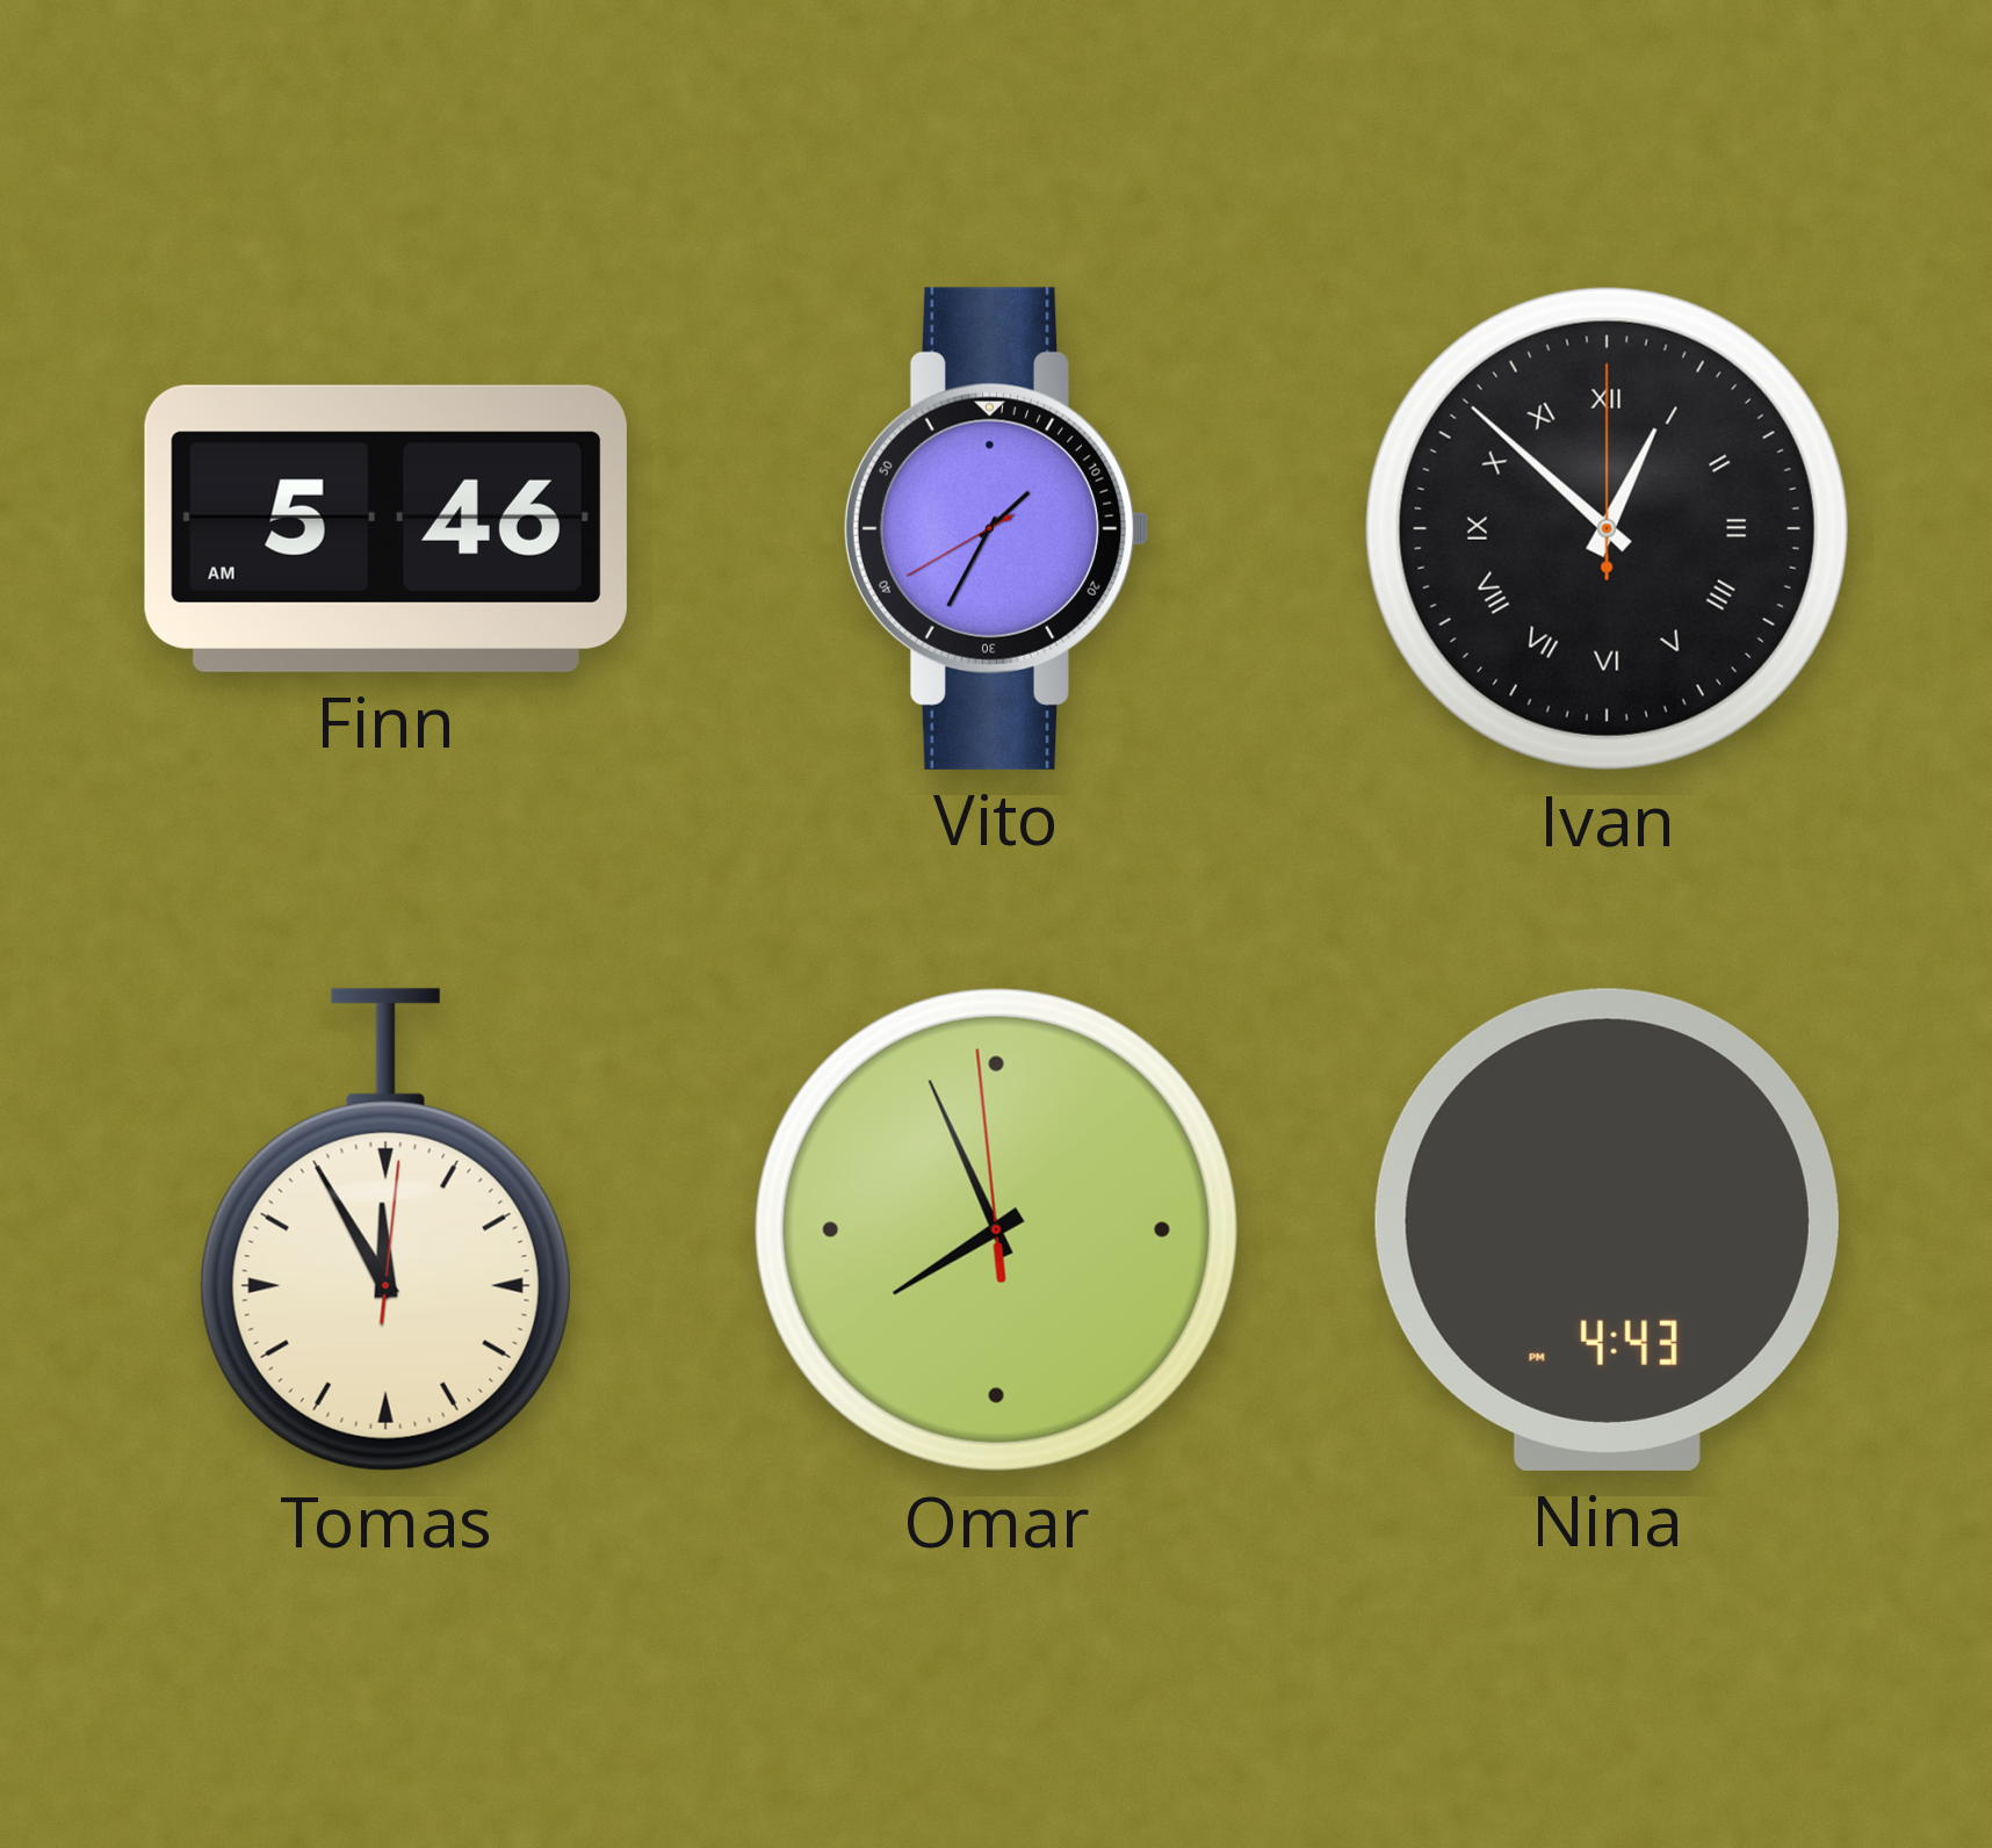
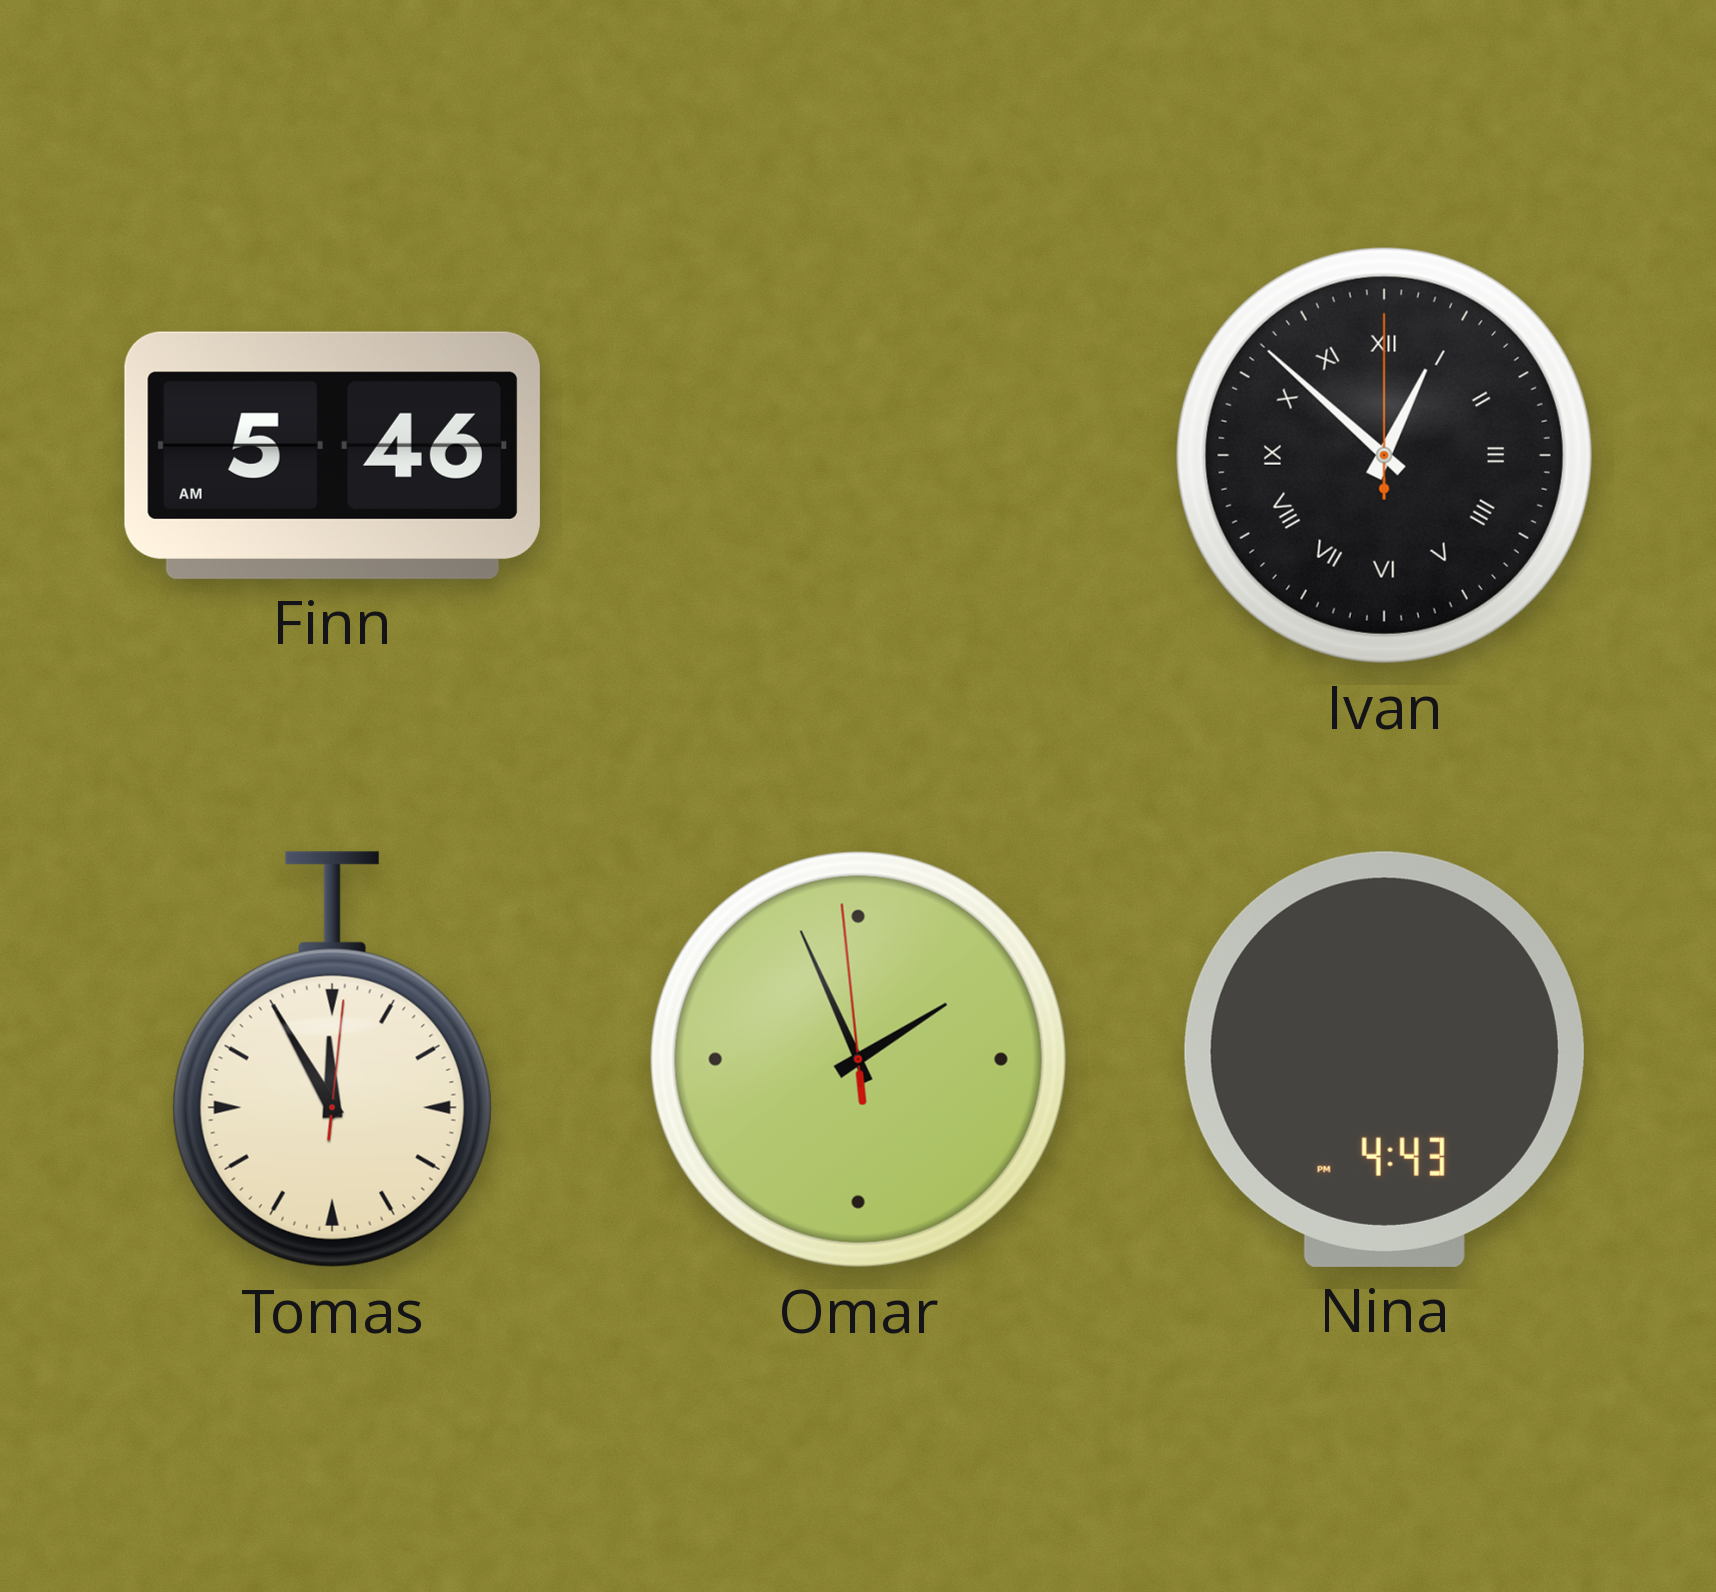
Vito: 1:34 -> none
Omar: 7:55 -> 1:55
